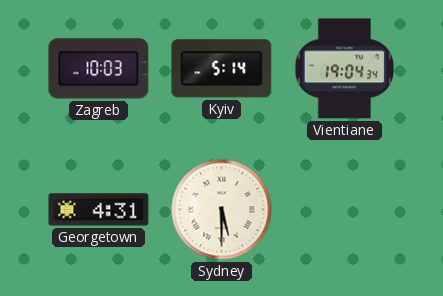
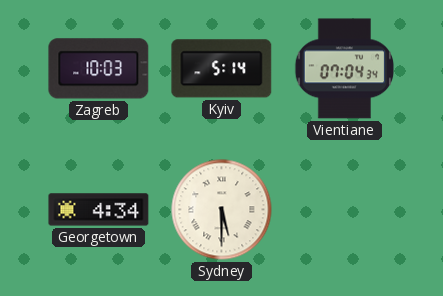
Vientiane: 19:04 -> 07:04
Georgetown: 4:31 -> 4:34
